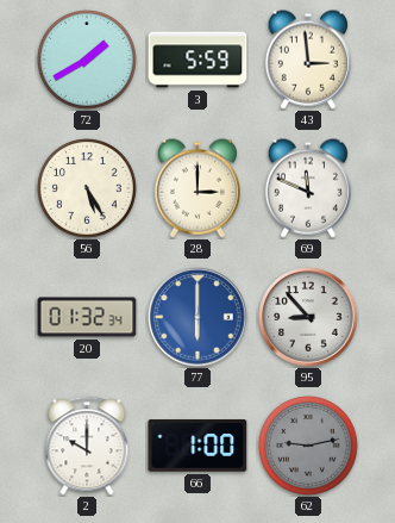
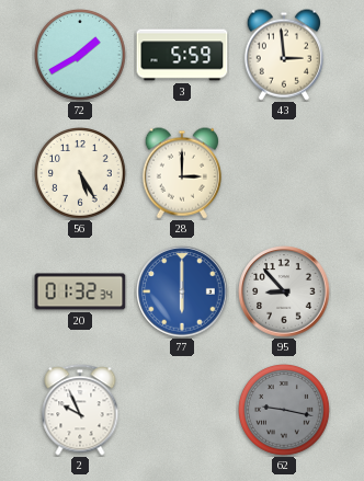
69: 11:49 -> none
2: 10:00 -> 9:56
66: 1:00 -> none
62: 9:13 -> 9:17
